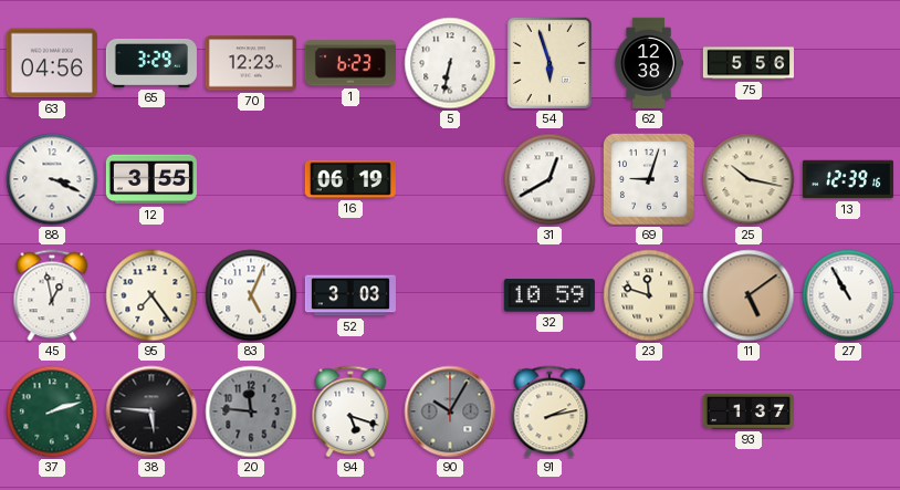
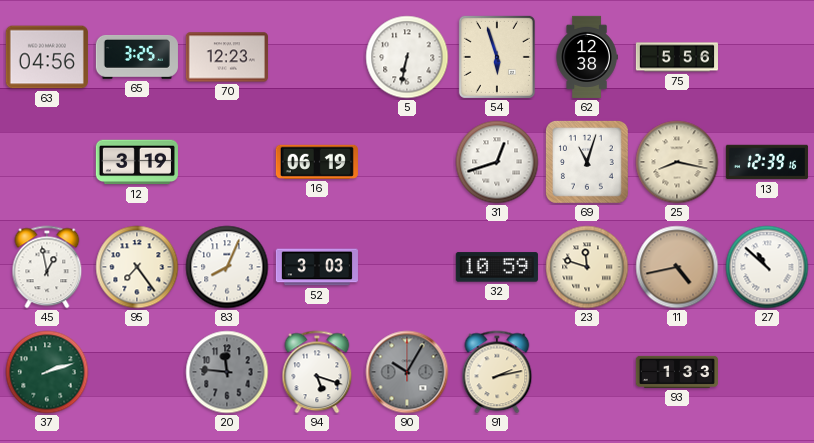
65: 3:29 -> 3:25
1: 6:23 -> none
88: 3:19 -> none
12: 3:55 -> 3:19
31: 12:40 -> 12:42
69: 9:03 -> 11:03
25: 10:17 -> 8:17
83: 5:04 -> 8:04
11: 5:09 -> 4:43
27: 10:55 -> 10:52
38: 5:46 -> none
93: 1:37 -> 1:33
